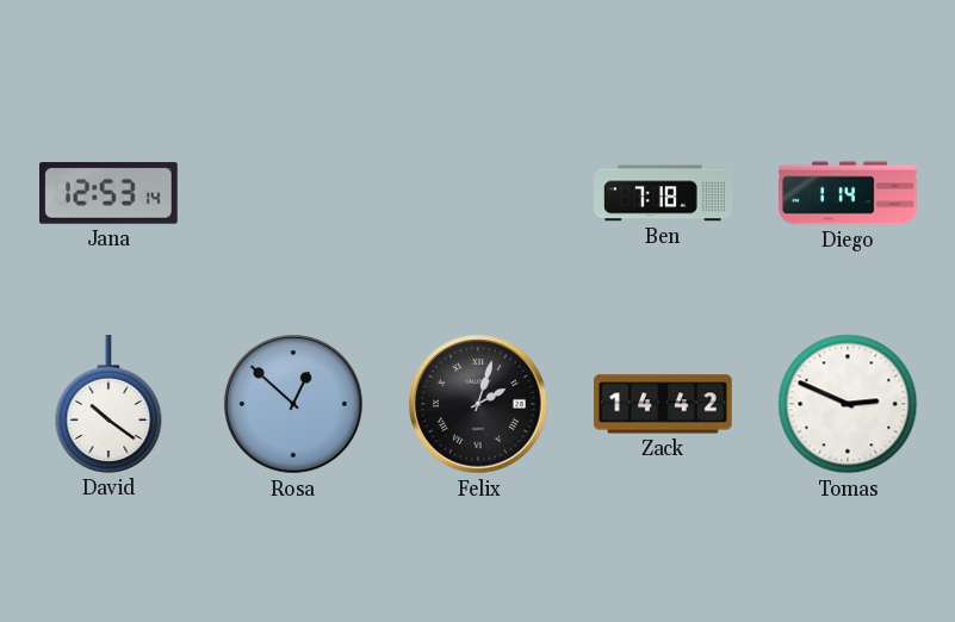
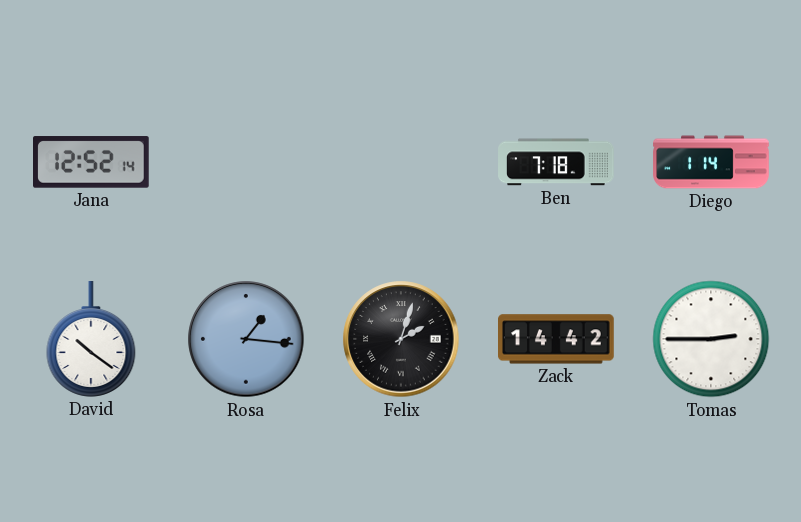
Jana: 12:53 -> 12:52
Rosa: 12:52 -> 1:16
Tomas: 2:49 -> 2:45
